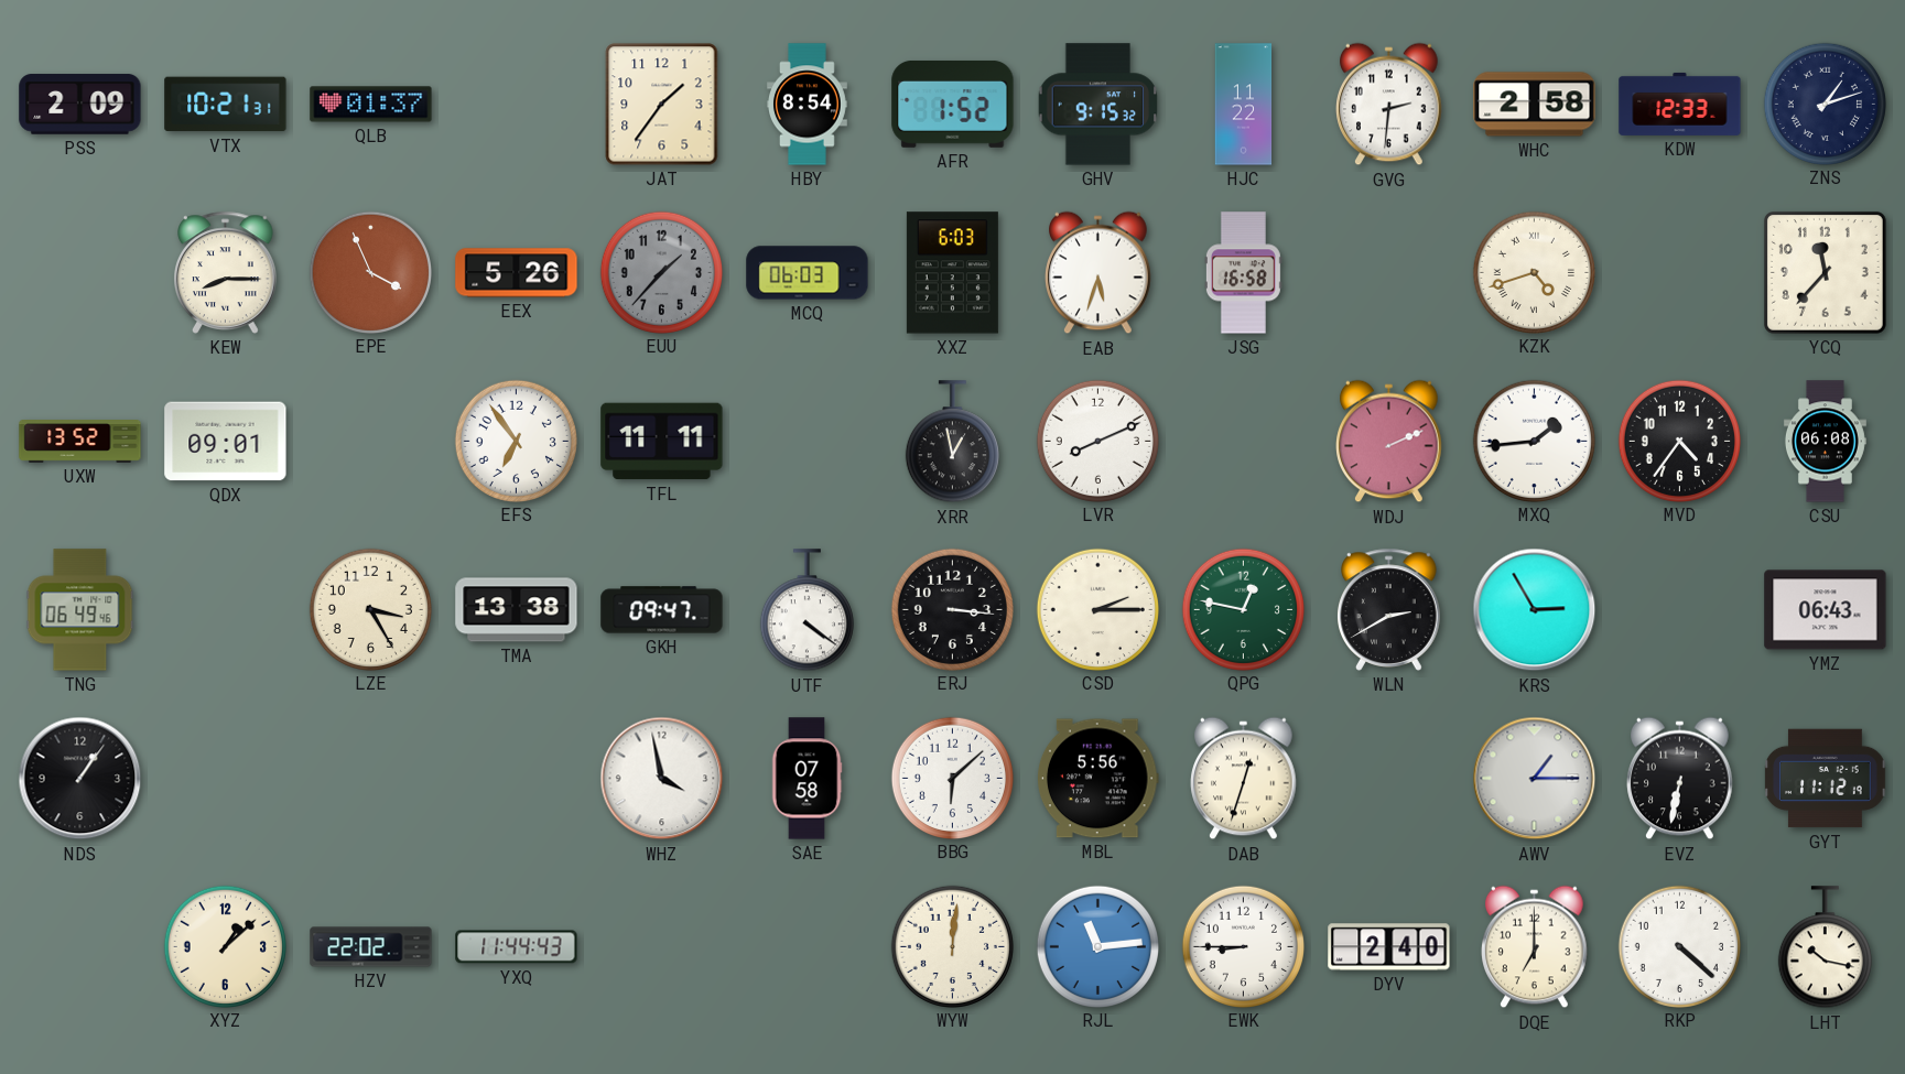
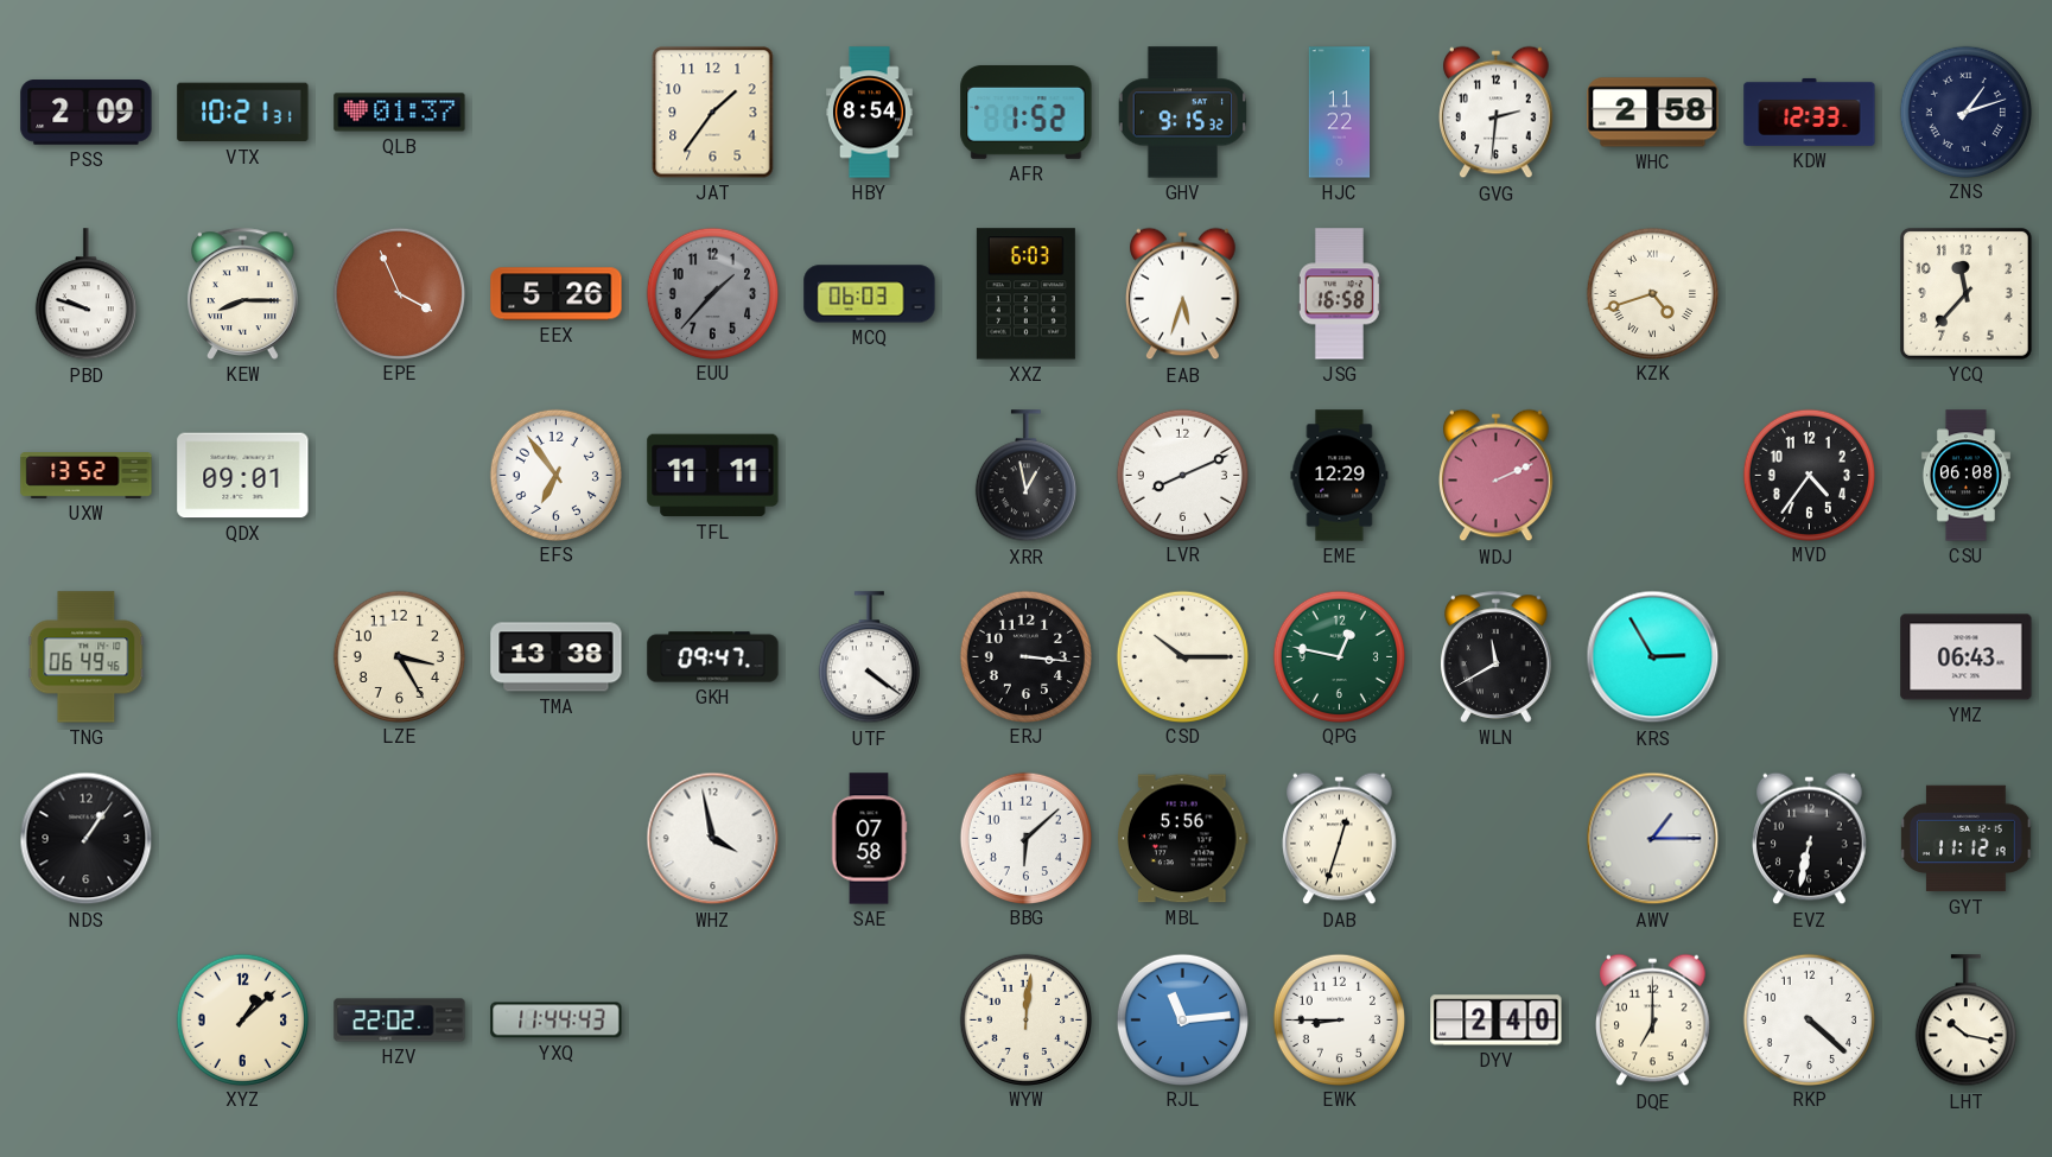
PBD: none -> 9:48
EME: none -> 12:29
MXQ: 1:44 -> none
CSD: 2:15 -> 10:15
WLN: 2:40 -> 11:40
